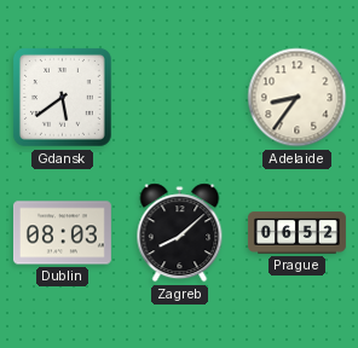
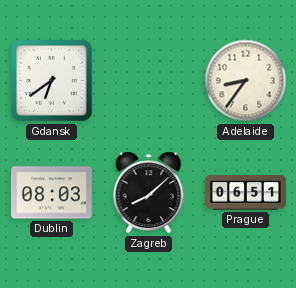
Gdansk: 5:39 -> 6:39
Prague: 06:52 -> 06:51
